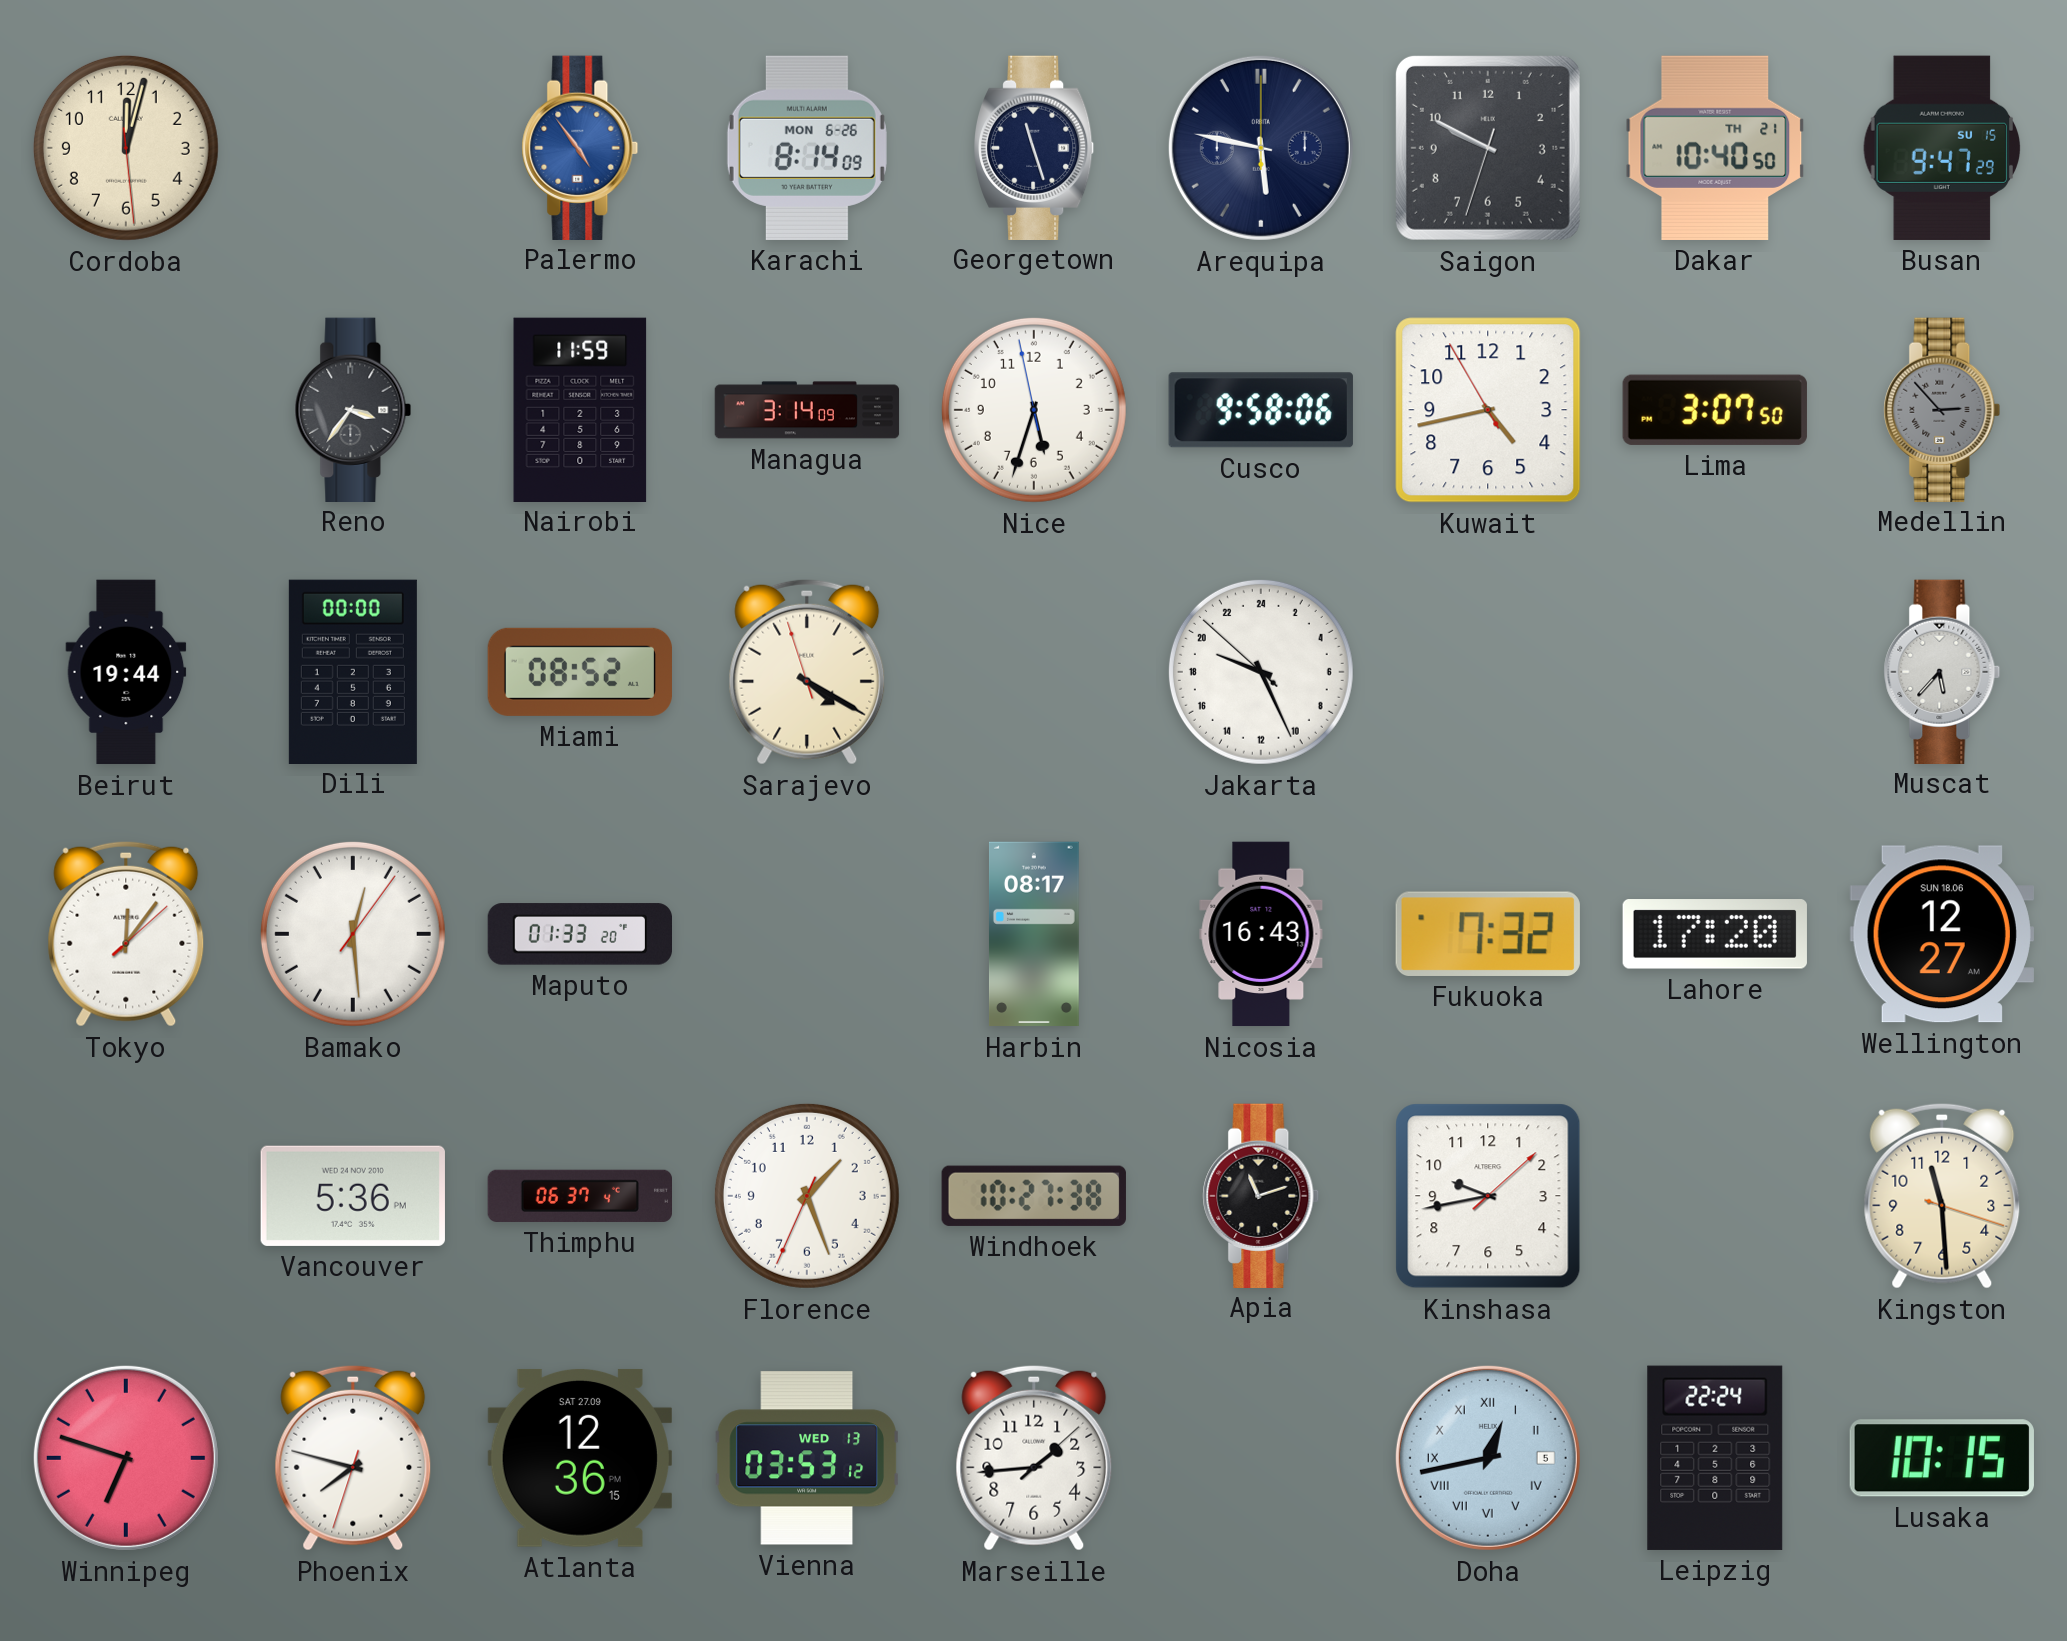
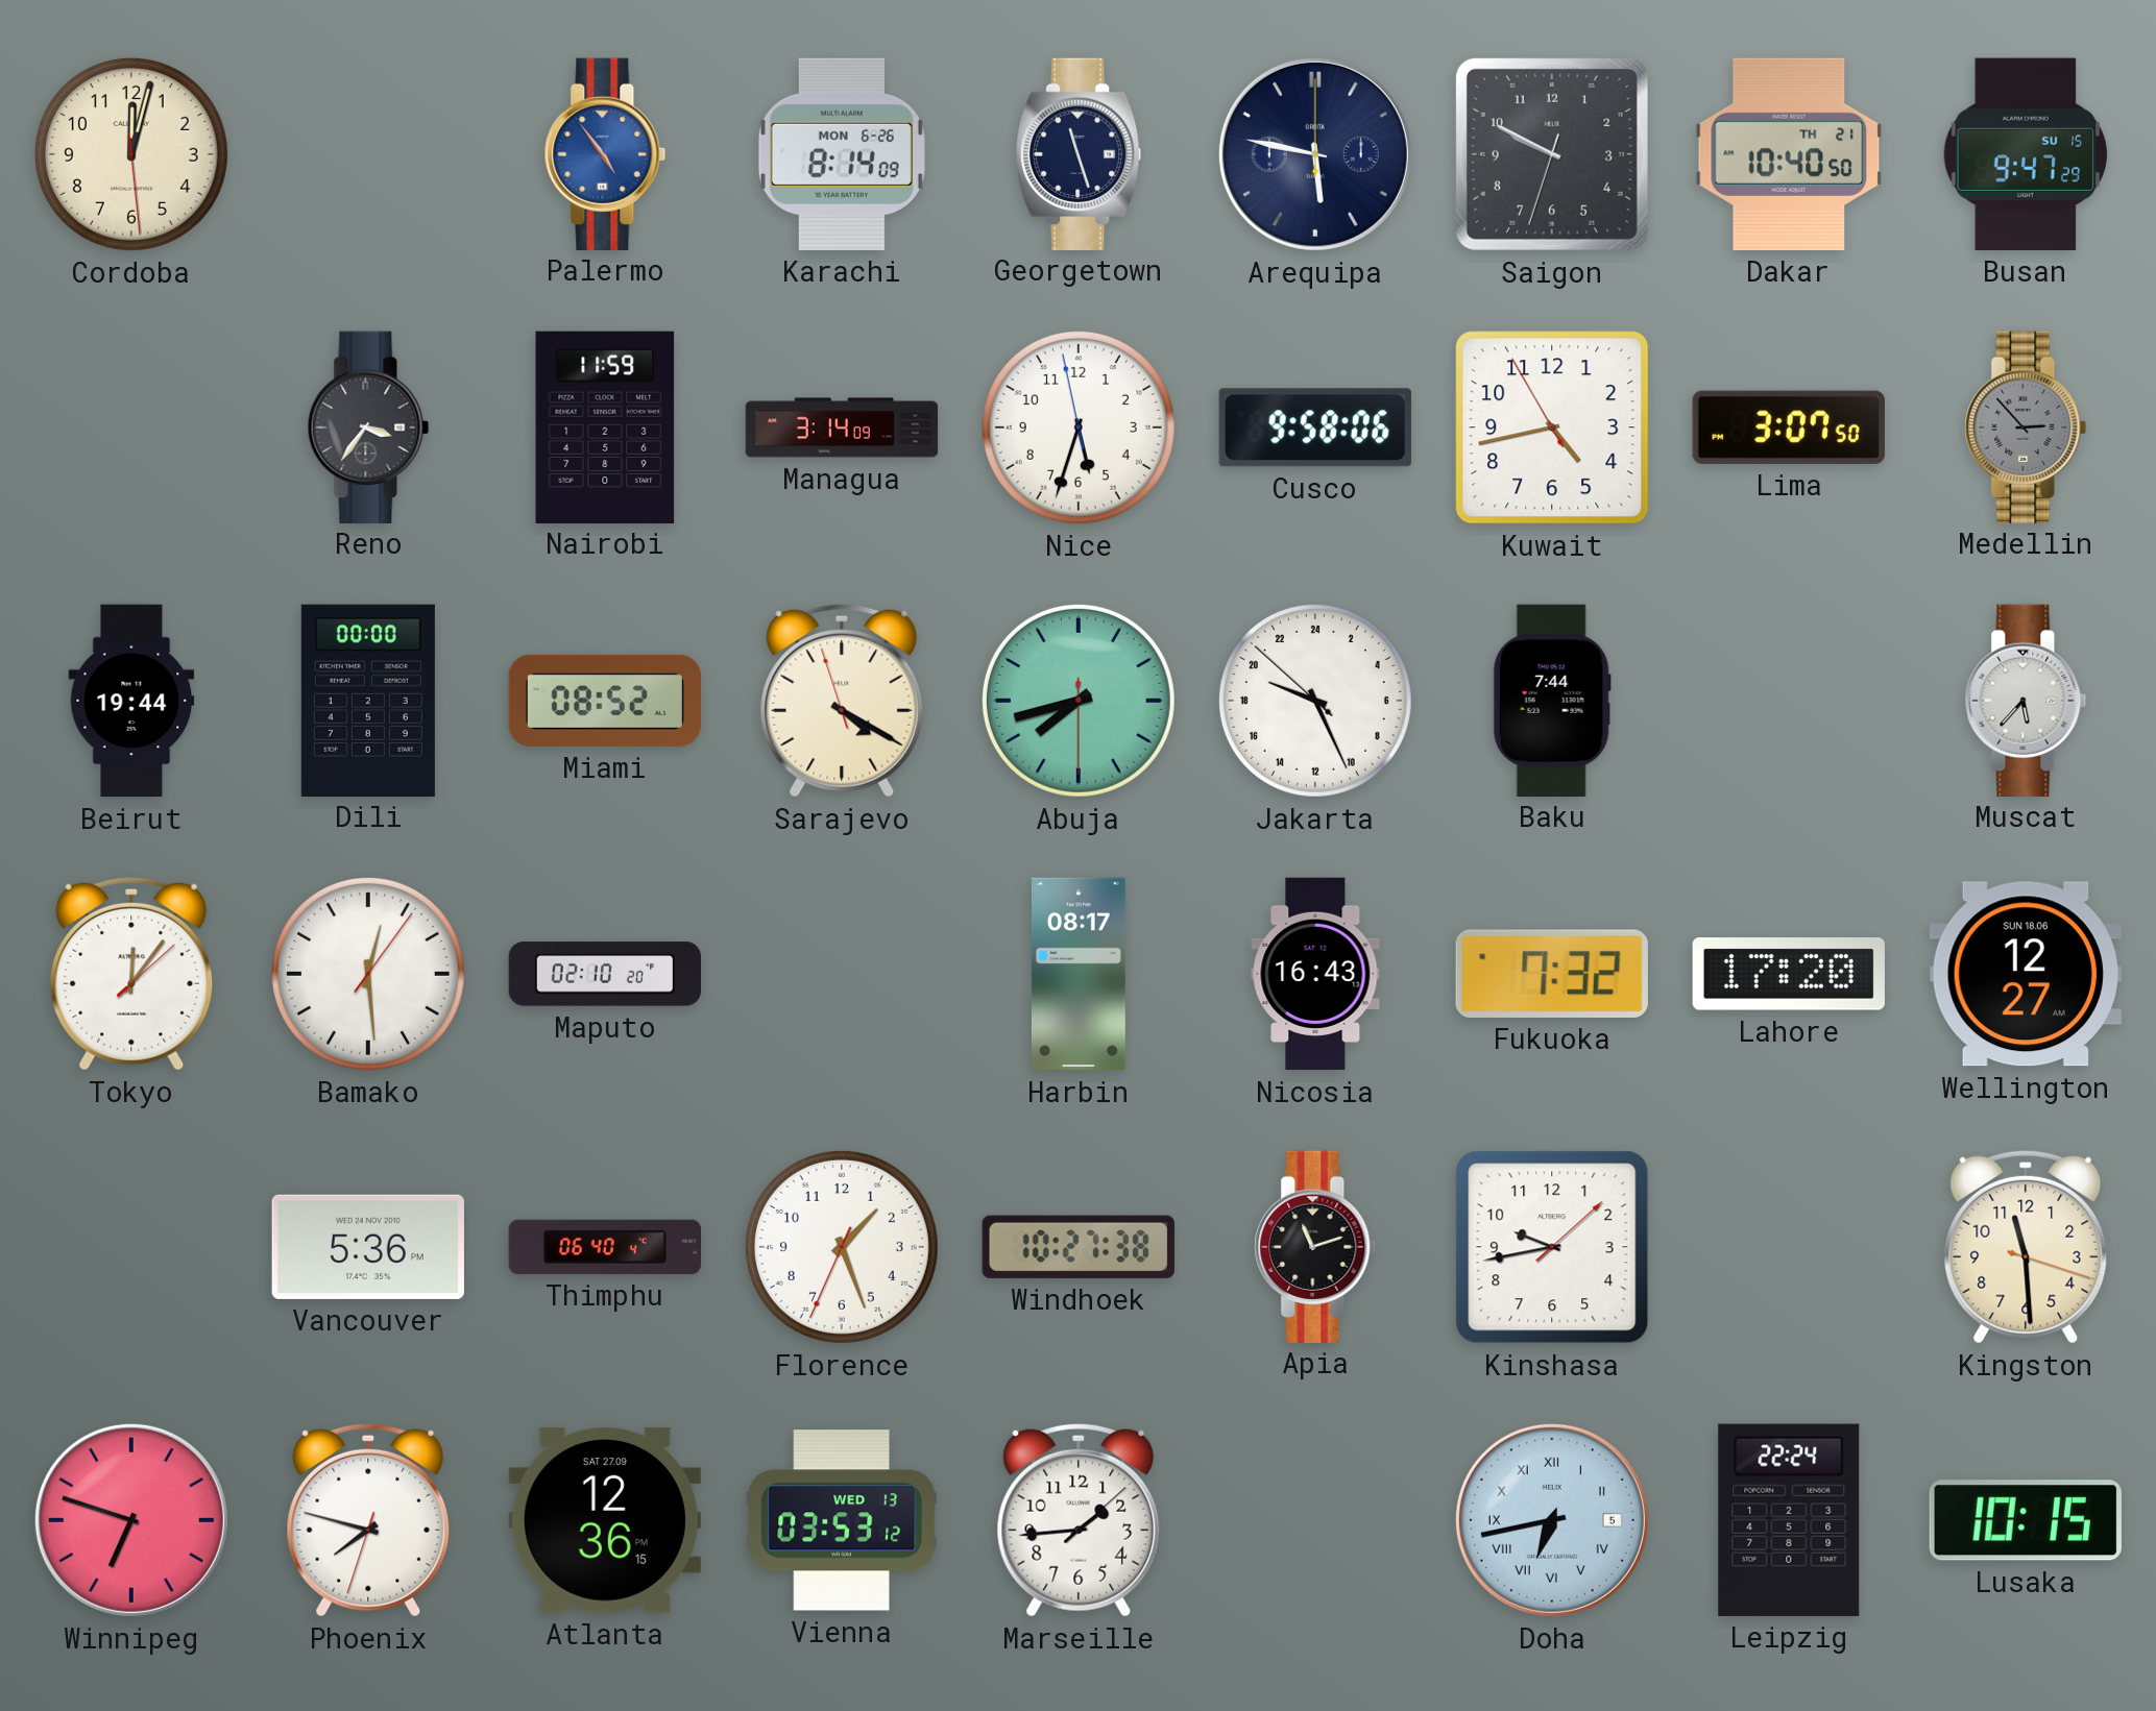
Abuja: none -> 7:42
Baku: none -> 7:44
Maputo: 01:33 -> 02:10
Thimphu: 06:37 -> 06:40
Doha: 12:43 -> 6:43
